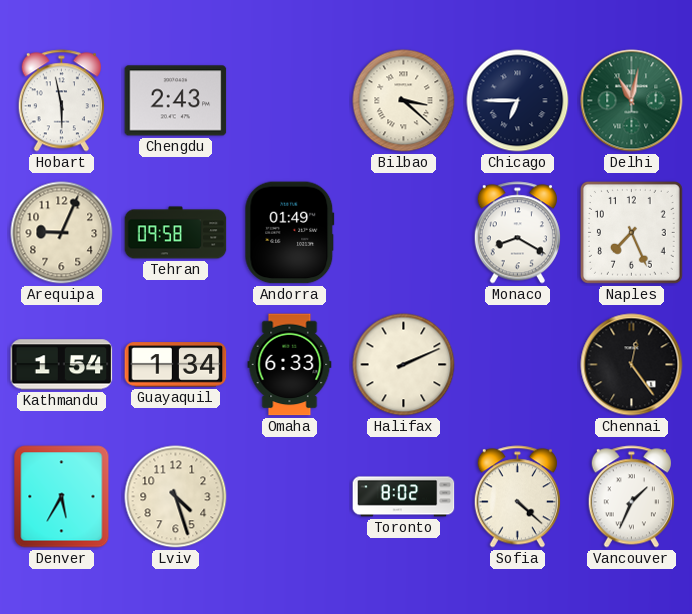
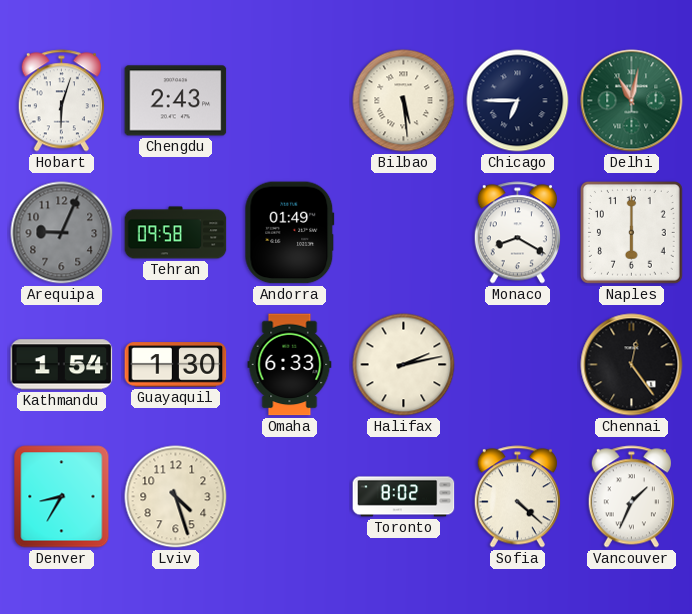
Hobart: 5:58 -> 6:03
Bilbao: 3:22 -> 5:29
Arequipa dial: cream -> grey
Naples: 7:26 -> 6:00
Guayaquil: 1:34 -> 1:30
Halifax: 2:11 -> 2:13
Denver: 5:35 -> 8:35
